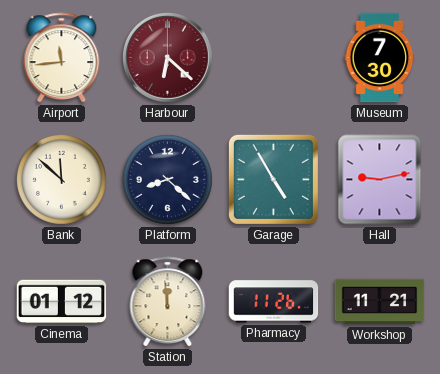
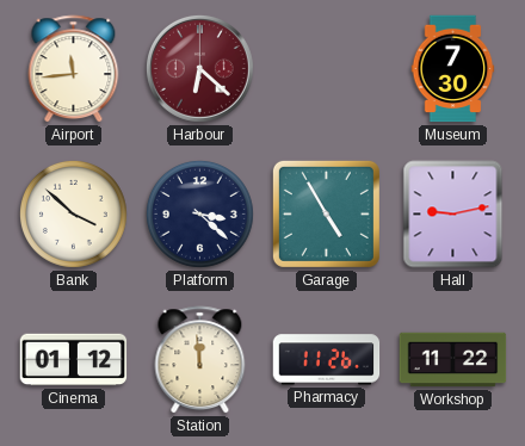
Bank: 11:52 -> 3:52
Platform: 8:22 -> 3:22
Workshop: 11:21 -> 11:22
